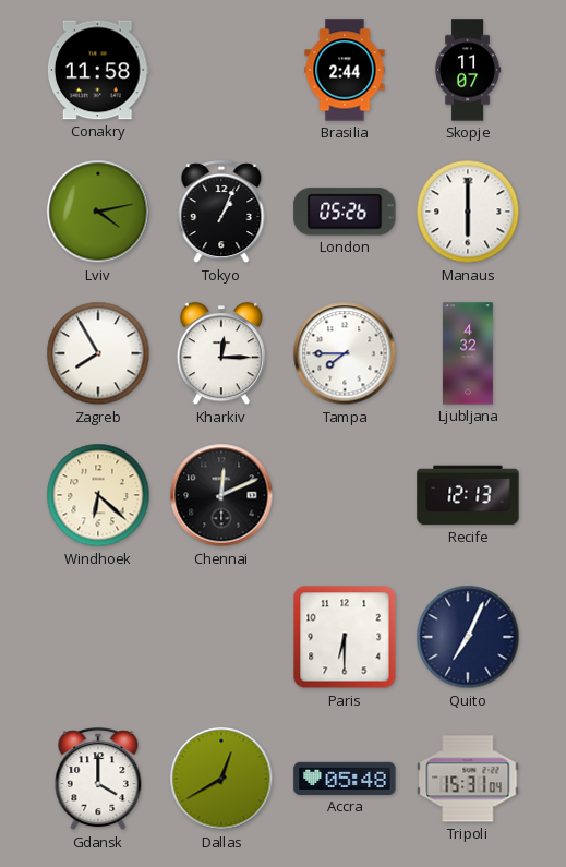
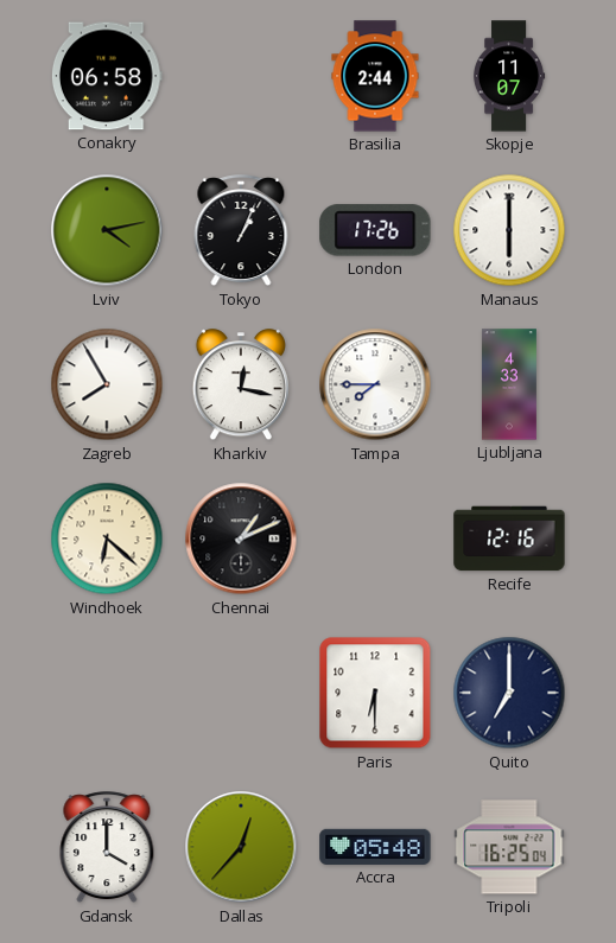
Conakry: 11:58 -> 06:58
London: 05:26 -> 17:26
Kharkiv: 12:15 -> 12:17
Ljubljana: 4:32 -> 4:33
Chennai: 12:11 -> 1:11
Recife: 12:13 -> 12:16
Quito: 7:04 -> 7:00
Dallas: 12:40 -> 12:37
Tripoli: 15:31 -> 16:25
